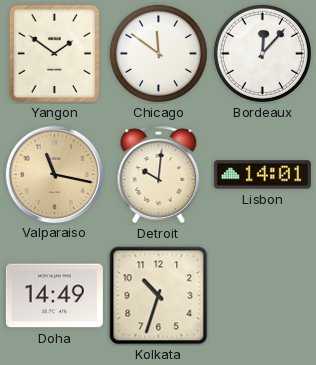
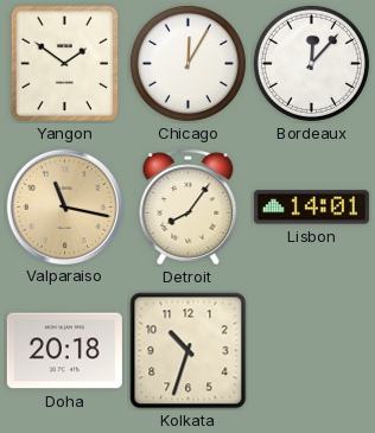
Chicago: 11:51 -> 12:05
Detroit: 10:01 -> 8:06
Doha: 14:49 -> 20:18
